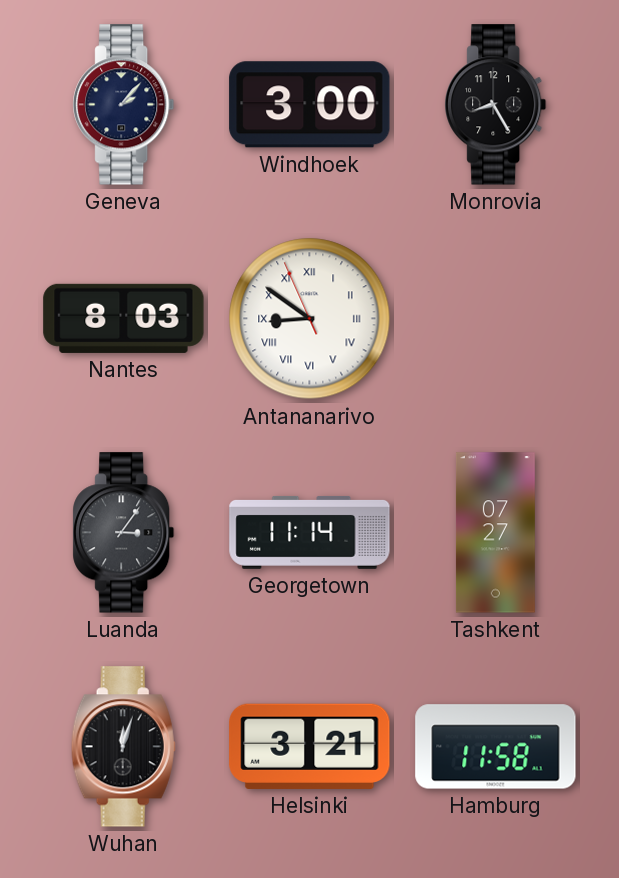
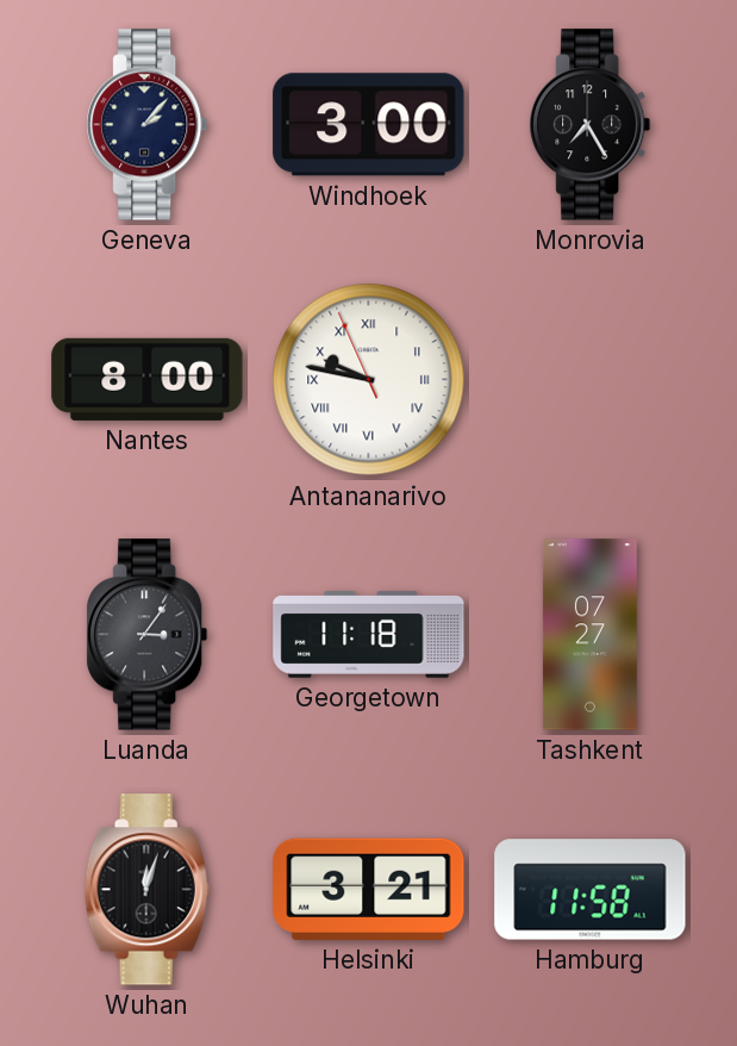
Monrovia: 8:25 -> 7:25
Nantes: 8:03 -> 8:00
Antananarivo: 8:50 -> 9:46
Georgetown: 11:14 -> 11:18
